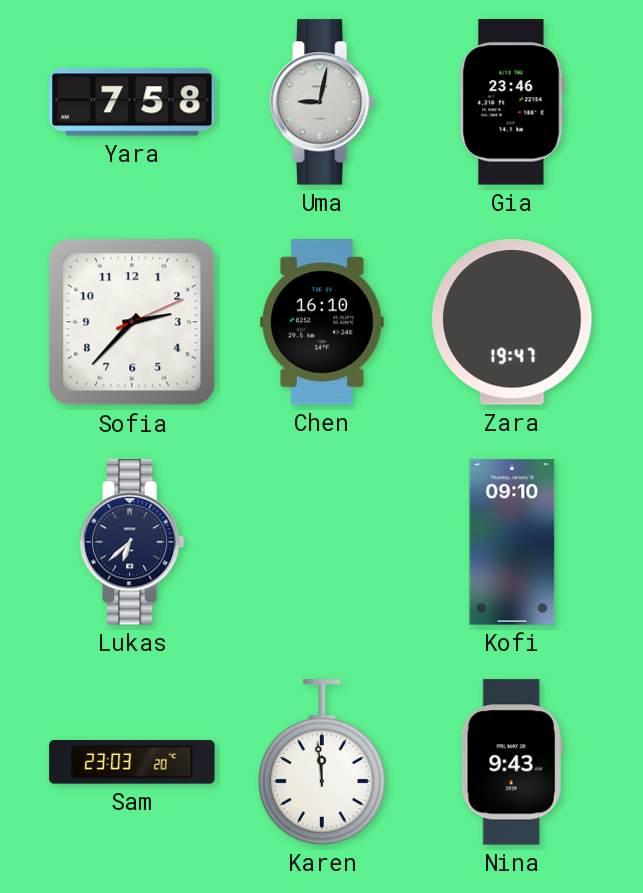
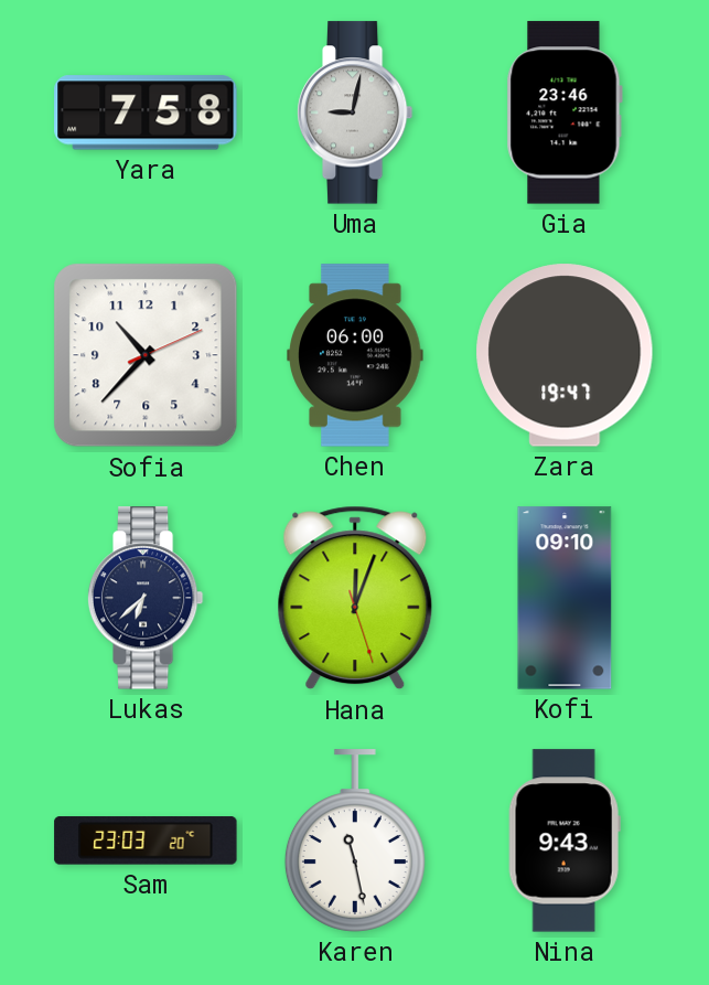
Sofia: 2:37 -> 10:37
Chen: 16:10 -> 06:00
Hana: none -> 12:03
Karen: 11:59 -> 11:28
